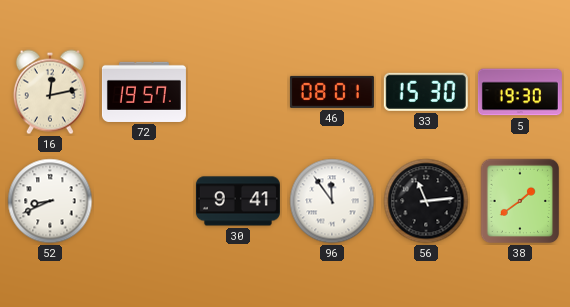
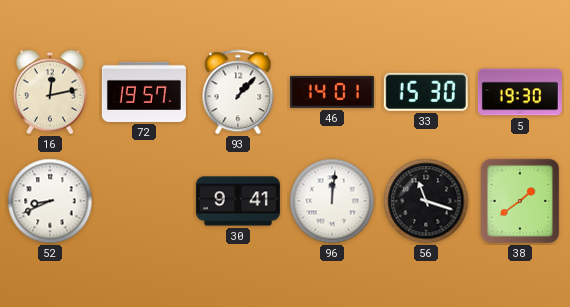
93: none -> 1:07
46: 08:01 -> 14:01
96: 11:54 -> 12:01
56: 11:14 -> 11:18
